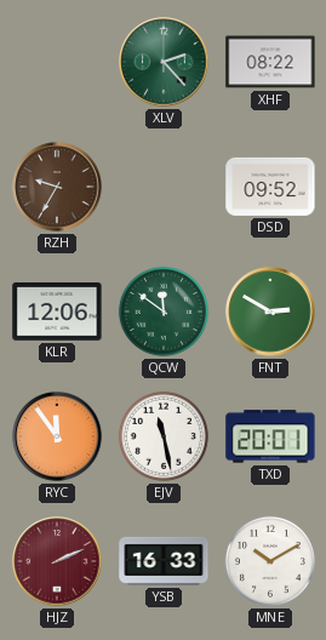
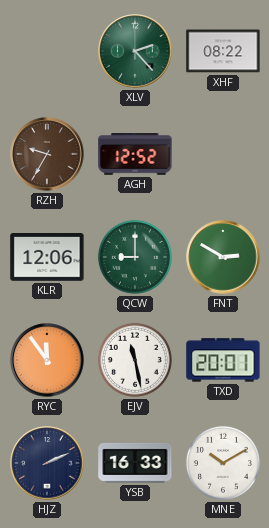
AGH: none -> 12:52
DSD: 09:52 -> none
QCW: 11:51 -> 9:00
HJZ dial: burgundy -> navy
